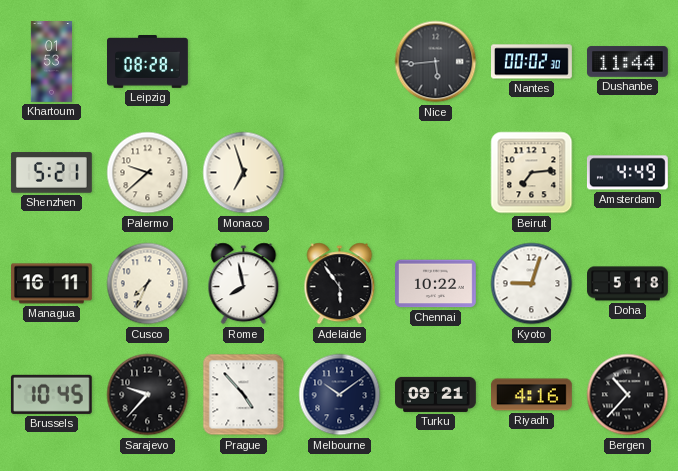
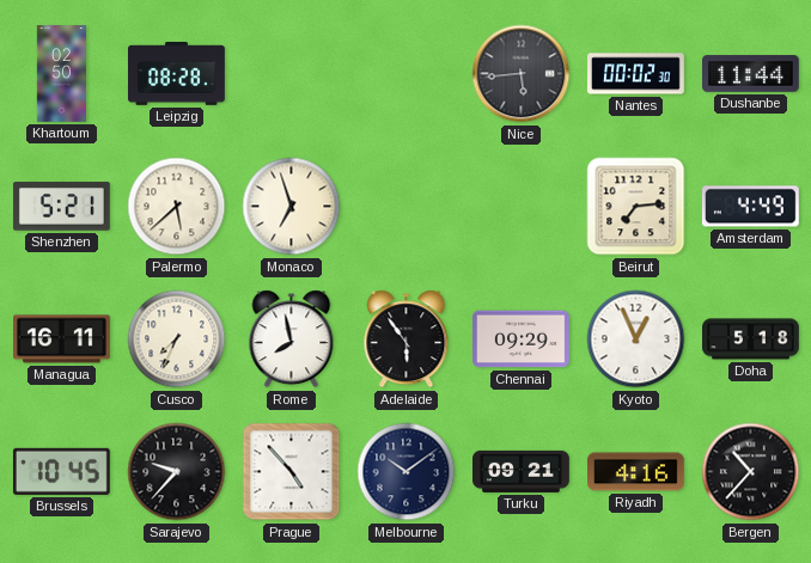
Khartoum: 01:53 -> 02:50
Palermo: 9:38 -> 5:38
Chennai: 10:22 -> 09:29
Kyoto: 9:03 -> 12:56
